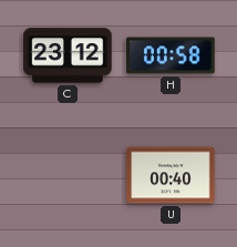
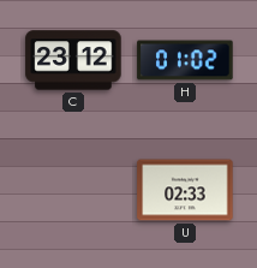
H: 00:58 -> 01:02
U: 00:40 -> 02:33
